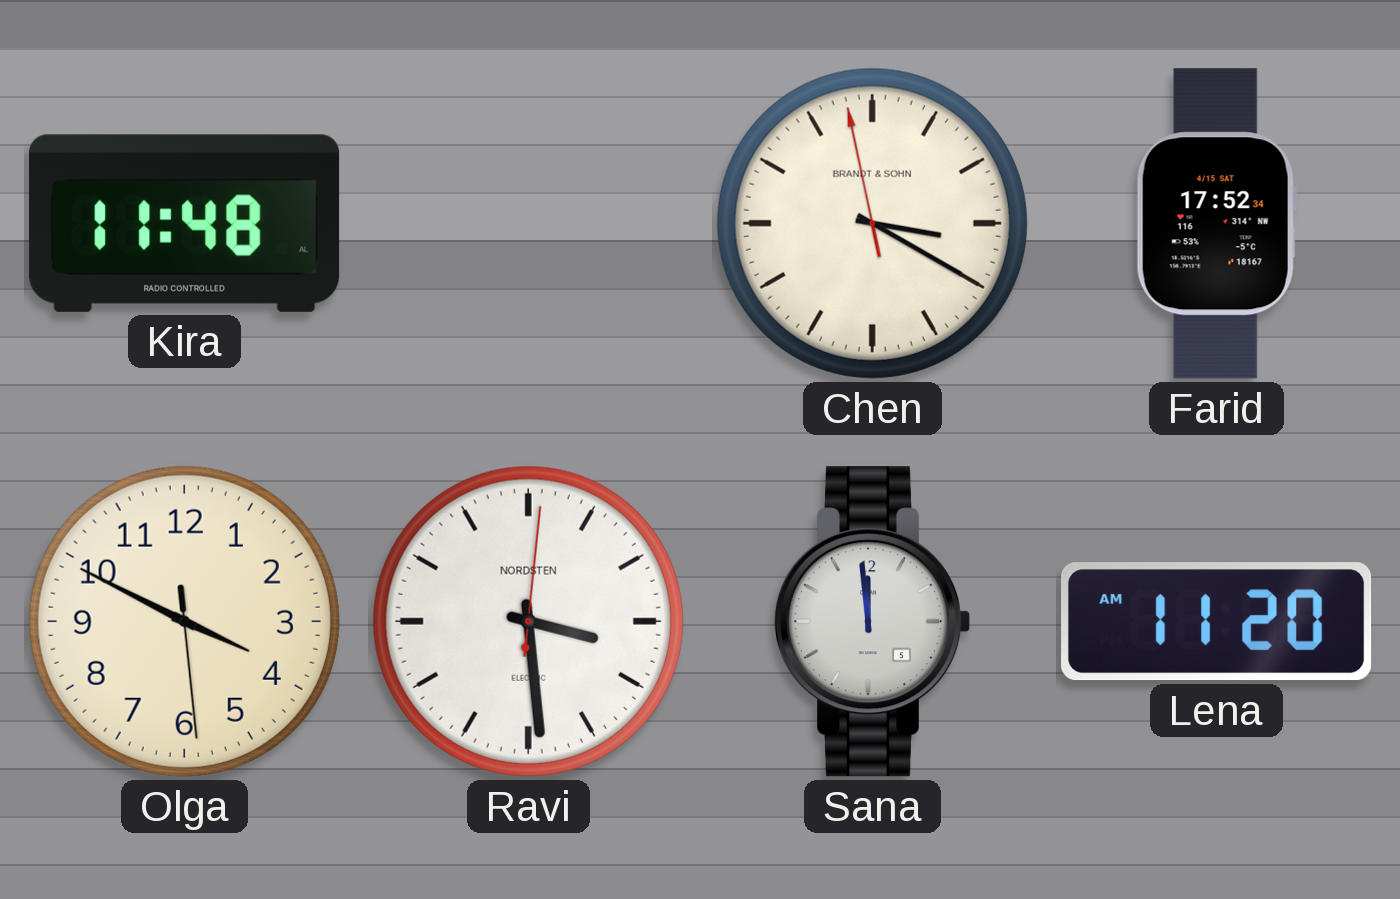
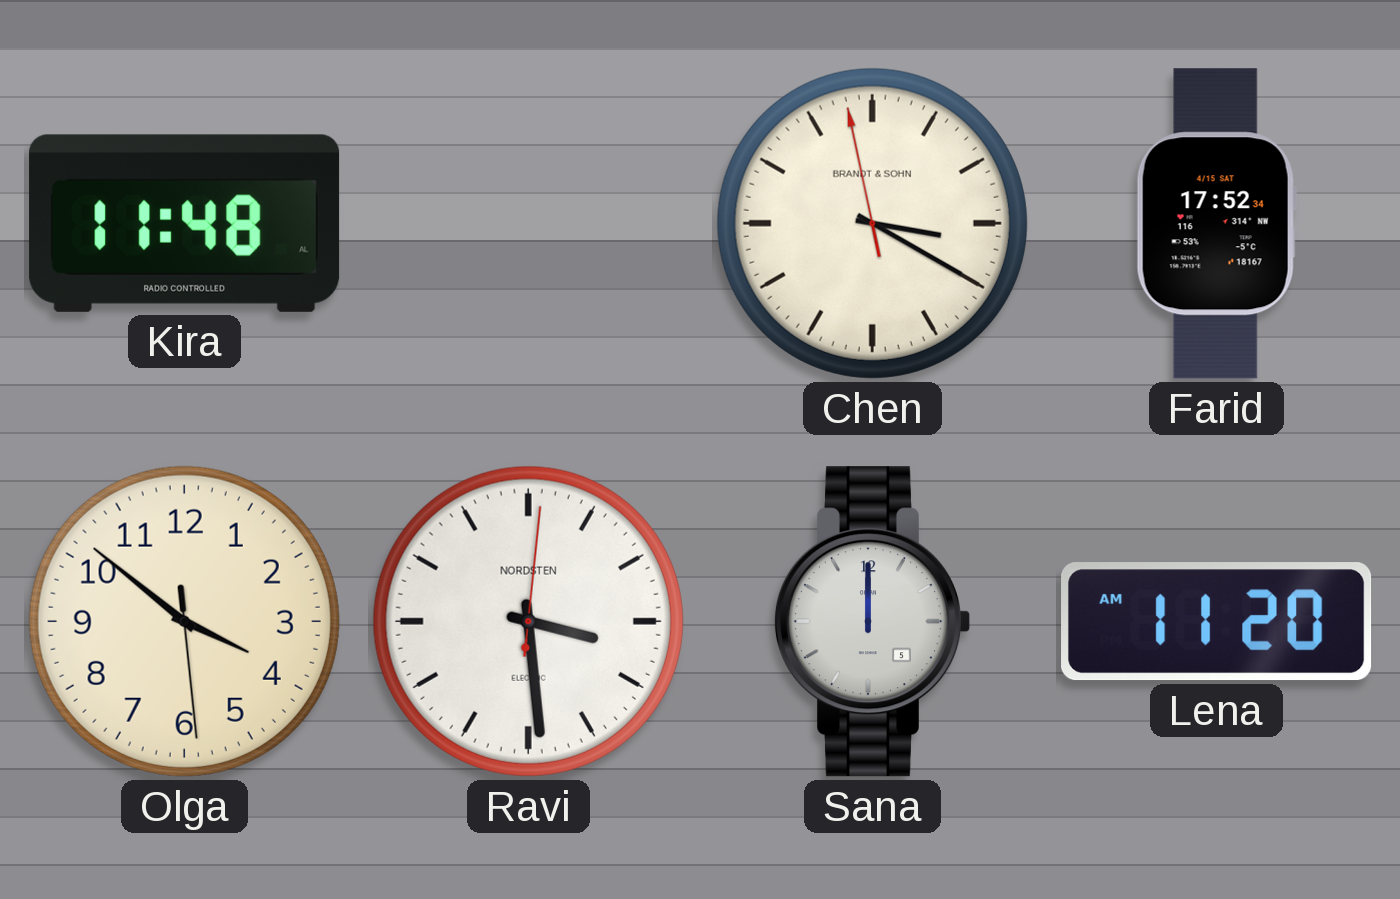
Olga: 3:49 -> 3:51
Sana: 11:59 -> 12:00
